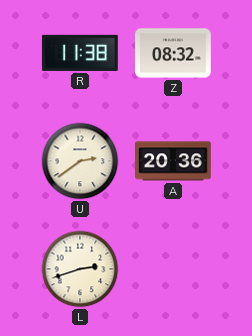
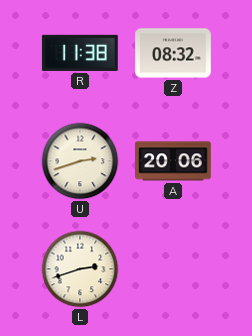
U: 2:39 -> 2:42
A: 20:36 -> 20:06
